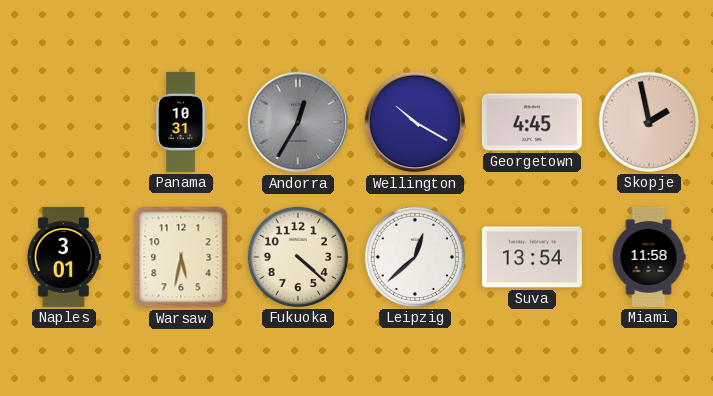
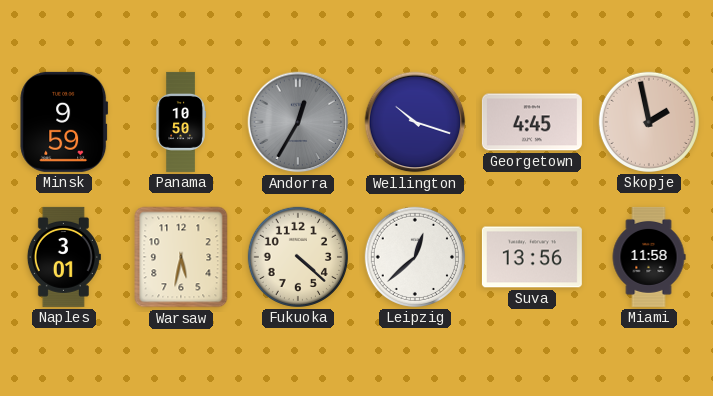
Minsk: none -> 9:59
Panama: 10:31 -> 10:50
Wellington: 10:20 -> 10:18
Suva: 13:54 -> 13:56
